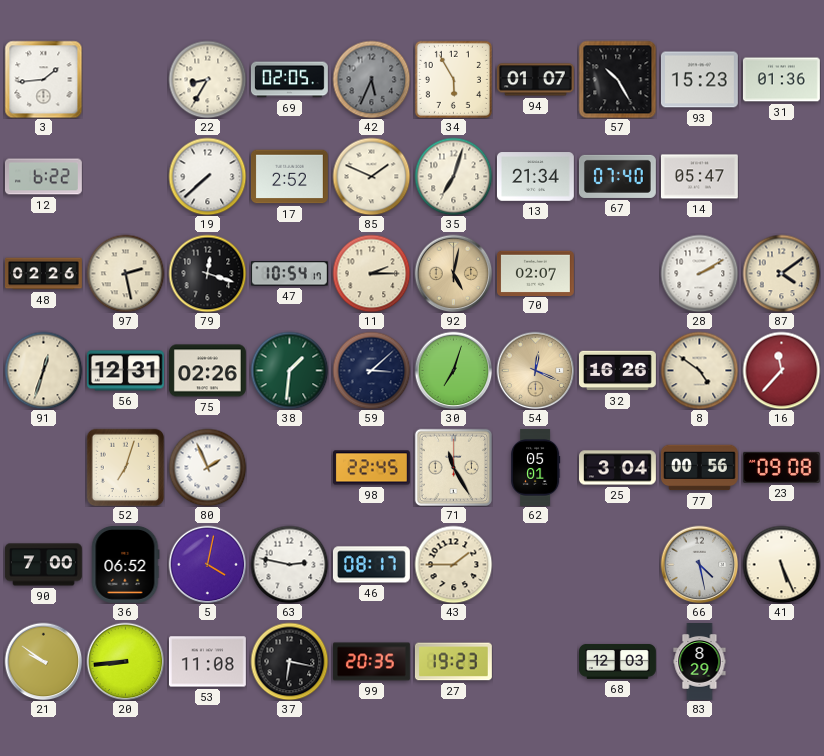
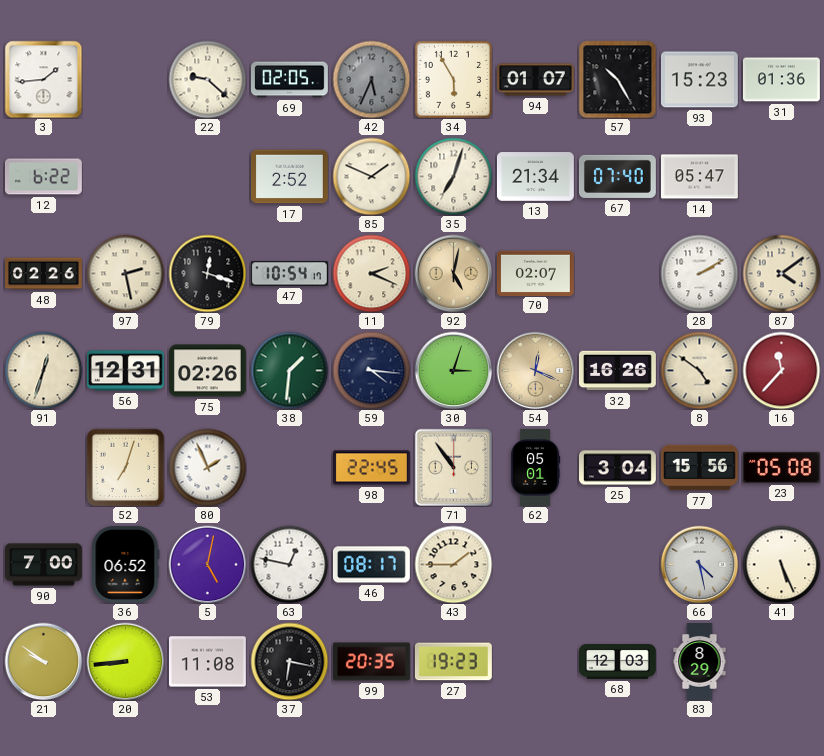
22: 8:35 -> 9:22
19: 7:38 -> none
11: 2:15 -> 2:19
59: 3:08 -> 4:16
30: 7:03 -> 3:03
71: 11:25 -> 10:54
77: 00:56 -> 15:56
23: 09:08 -> 05:08
5: 4:02 -> 5:02
63: 2:47 -> 12:47
